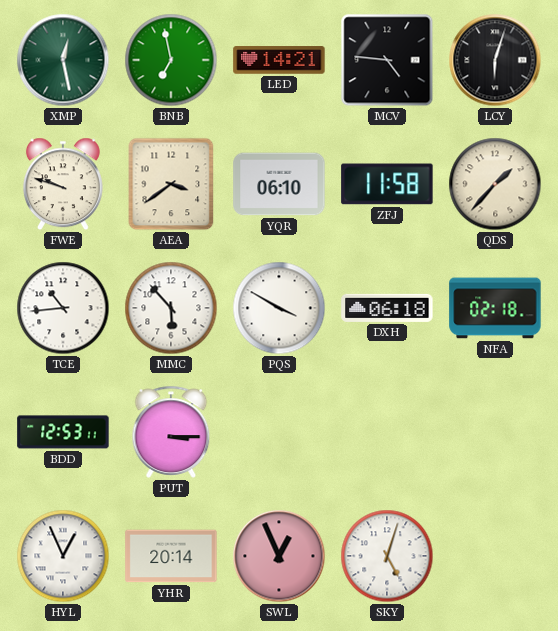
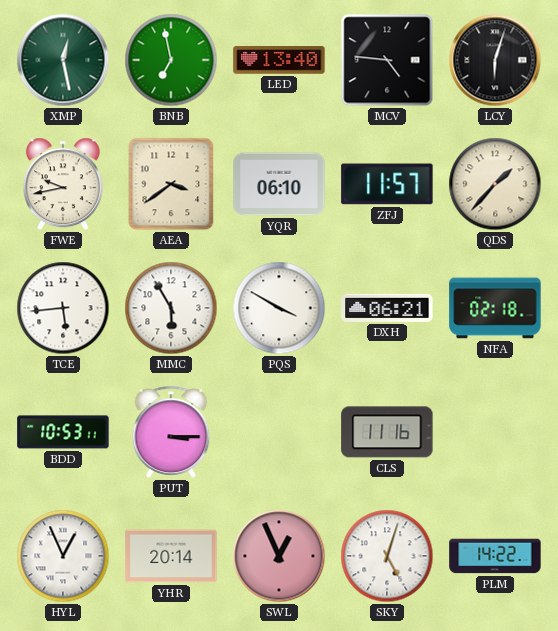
LED: 14:21 -> 13:40
FWE: 9:48 -> 9:43
ZFJ: 11:58 -> 11:57
TCE: 10:44 -> 5:44
MMC: 5:53 -> 5:55
DXH: 06:18 -> 06:21
BDD: 12:53 -> 10:53
CLS: none -> 11:16
PLM: none -> 14:22
